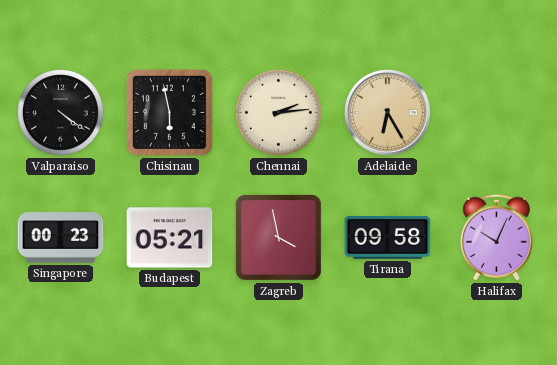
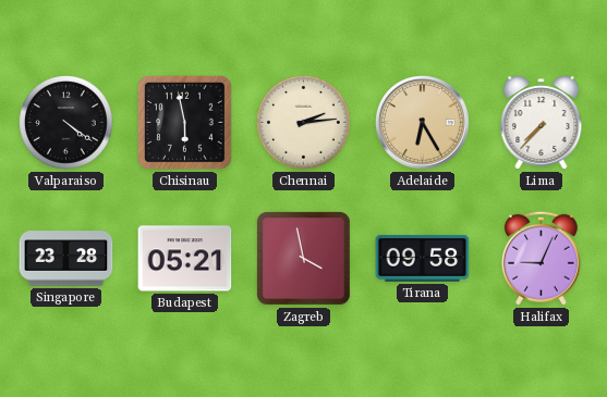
Lima: none -> 7:37
Singapore: 00:23 -> 23:28
Halifax: 10:04 -> 9:04
